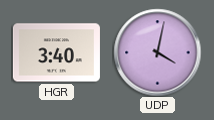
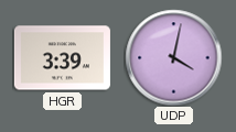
HGR: 3:40 -> 3:39
